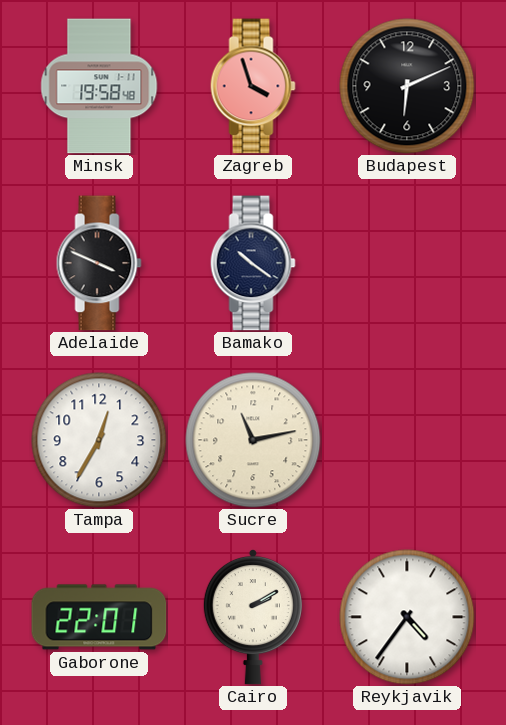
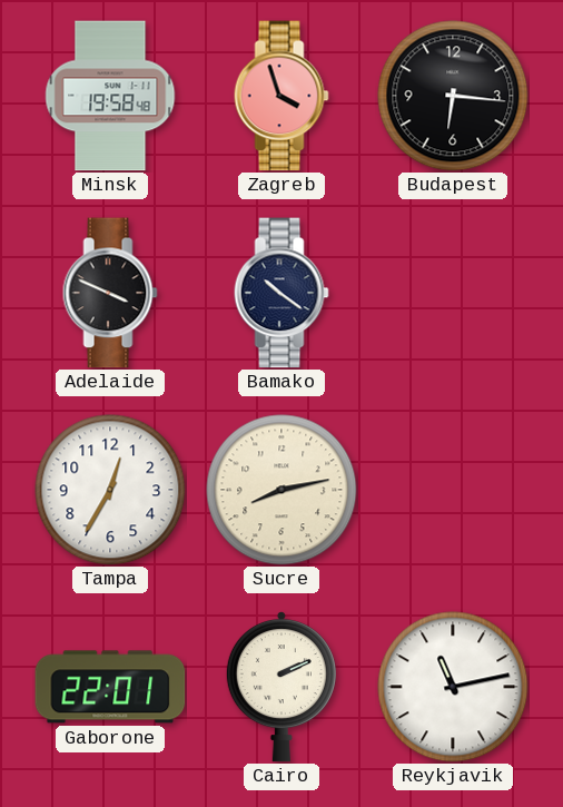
Budapest: 6:11 -> 6:16
Sucre: 11:13 -> 8:13
Cairo: 2:10 -> 2:11
Reykjavik: 4:36 -> 11:13
